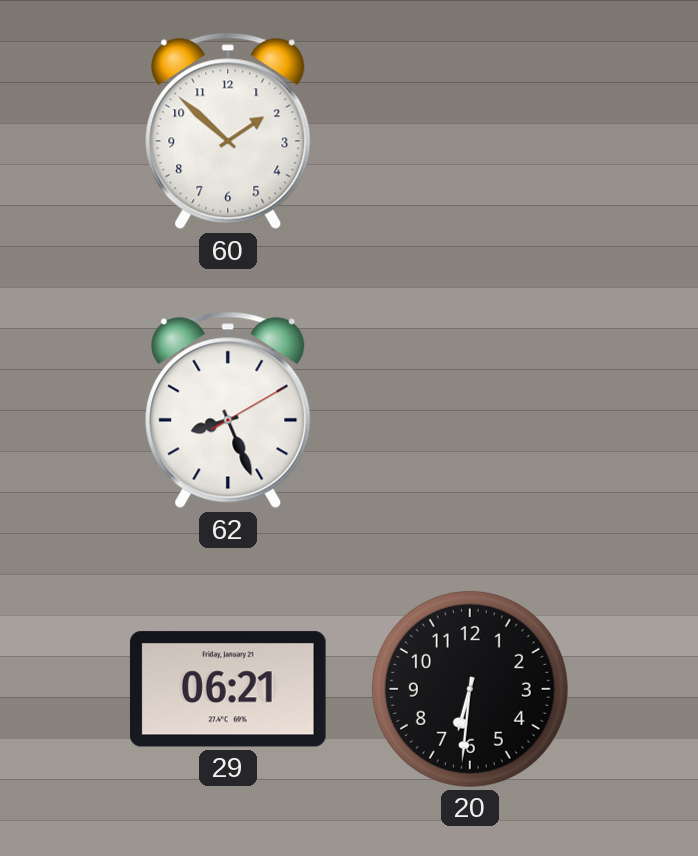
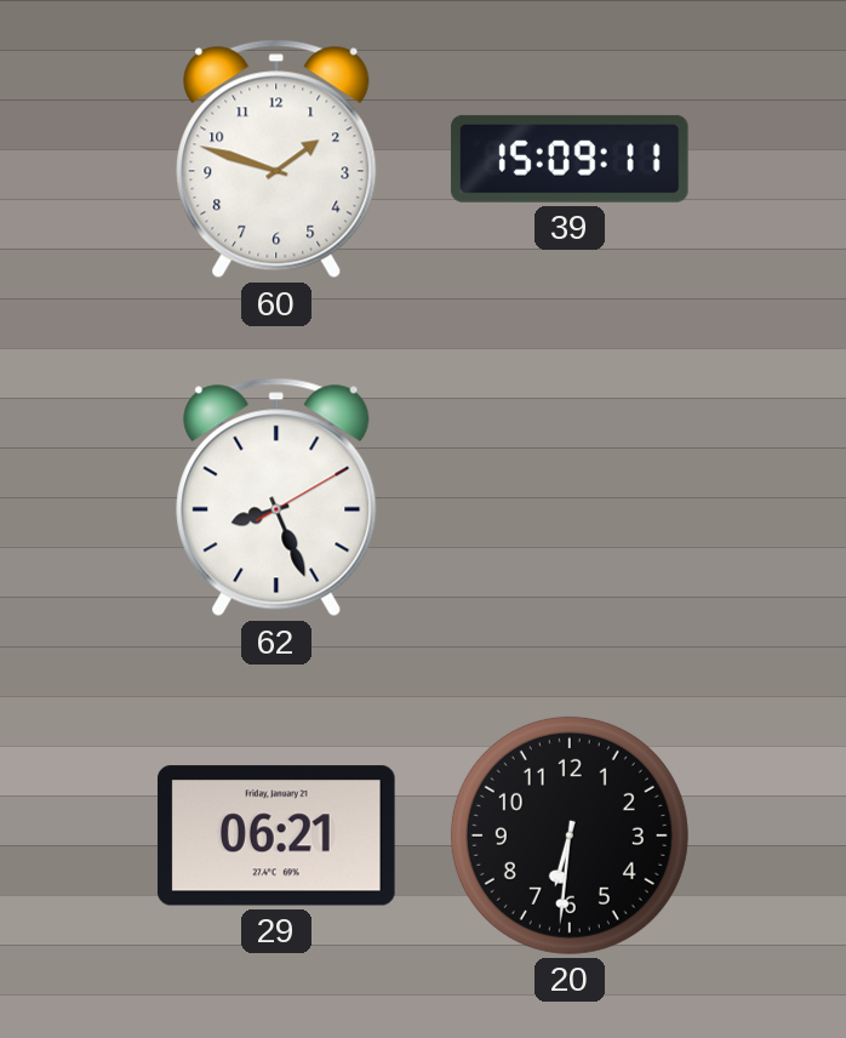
60: 1:52 -> 1:48
39: none -> 15:09
